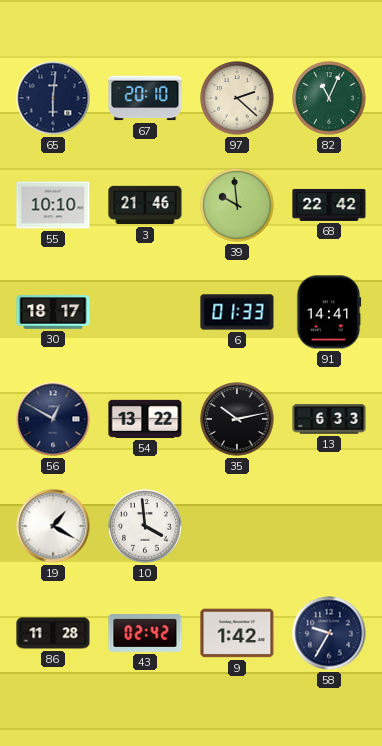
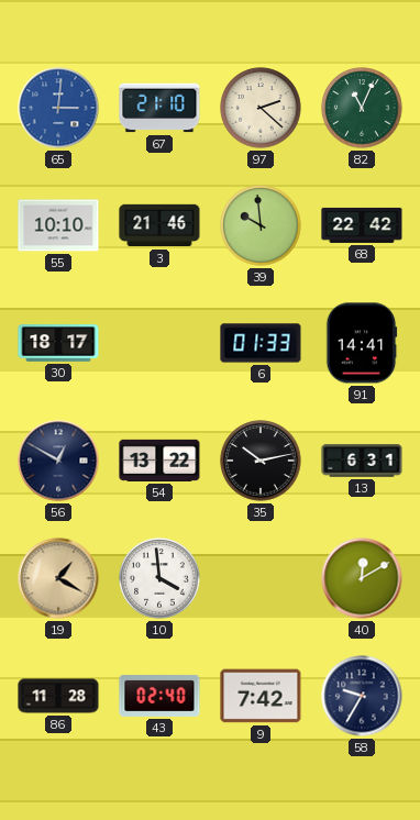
65: 6:01 -> 3:01
65 dial: navy -> blue
67: 20:10 -> 21:10
13: 6:33 -> 6:31
19 dial: white -> champagne
40: none -> 12:10
43: 02:42 -> 02:40
9: 1:42 -> 7:42
